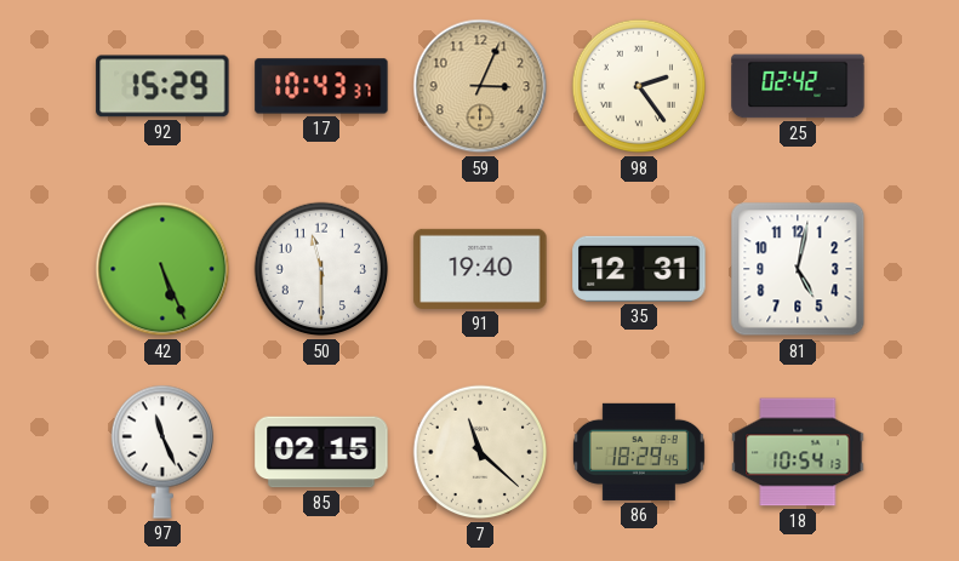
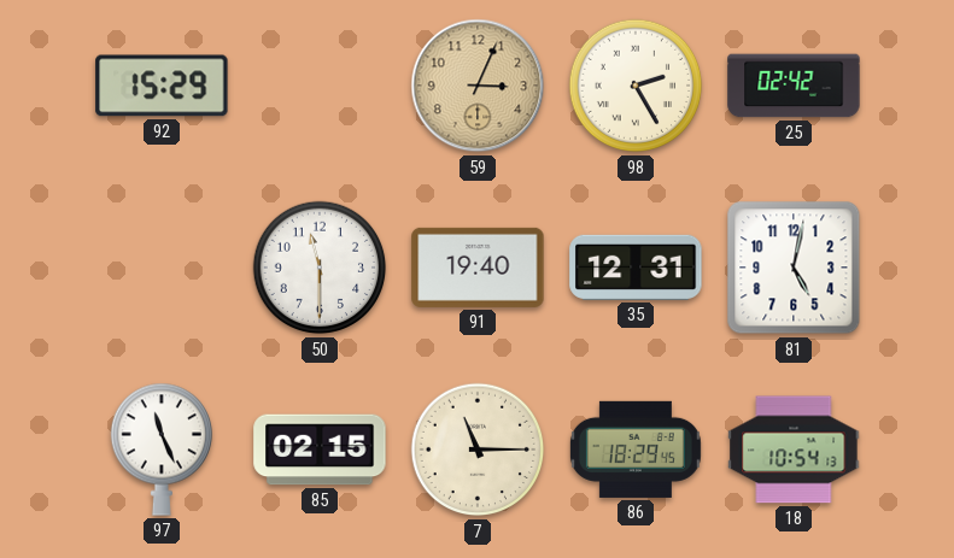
17: 10:43 -> none
98: 2:24 -> 2:25
42: 5:26 -> none
7: 11:22 -> 11:15
